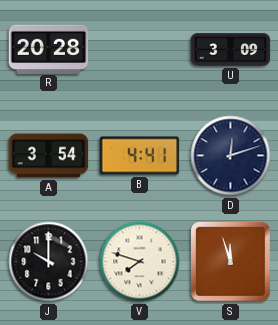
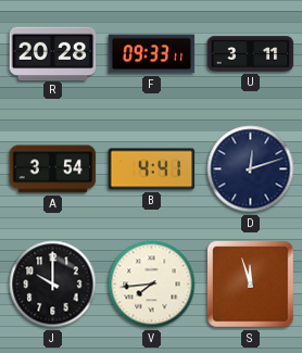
F: none -> 09:33
U: 3:09 -> 3:11
V: 7:48 -> 7:44
